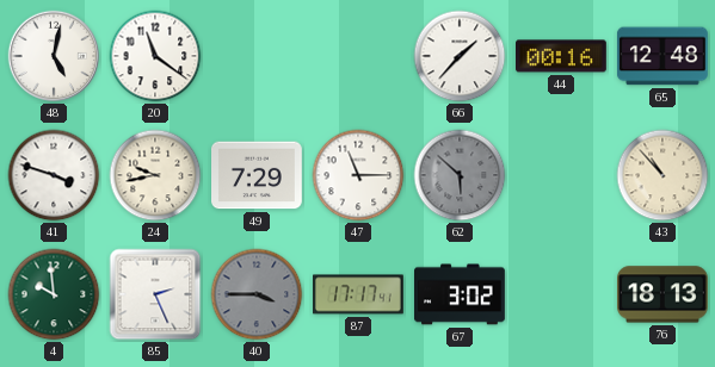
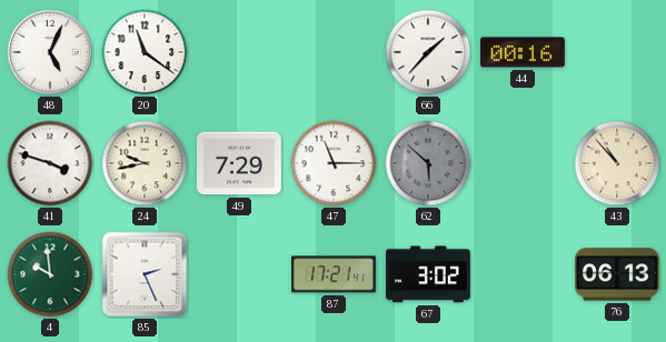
48: 5:02 -> 5:04
65: 12:48 -> none
40: 3:45 -> none
87: 17:17 -> 17:21
76: 18:13 -> 06:13
